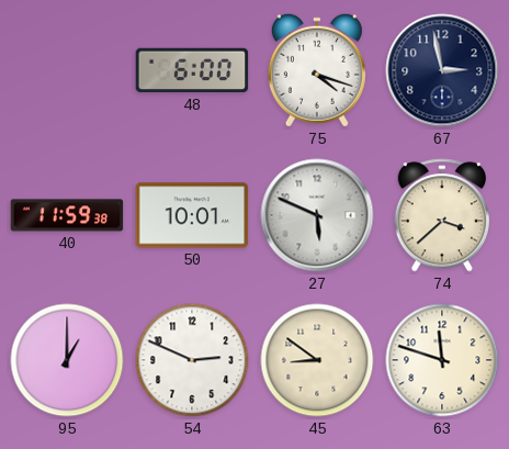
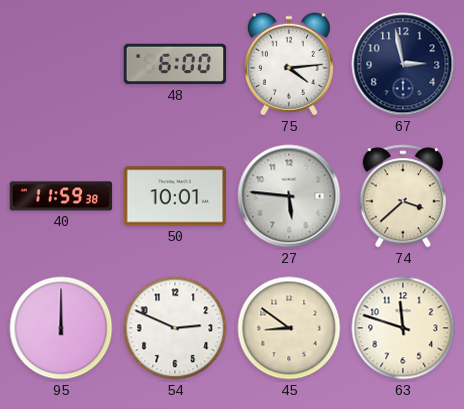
75: 4:18 -> 4:14
27: 5:49 -> 5:46
95: 1:00 -> 12:00
